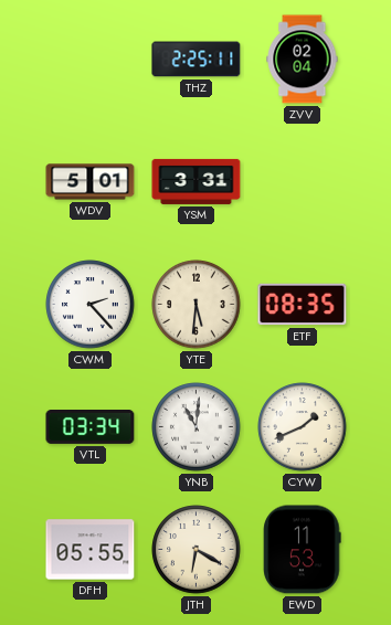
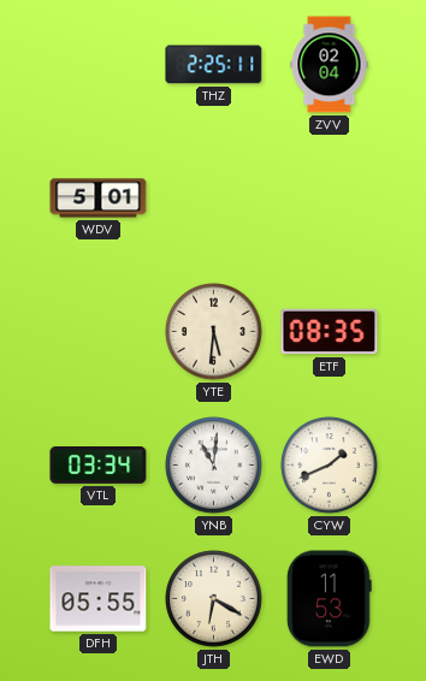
YSM: 3:31 -> none
CWM: 2:23 -> none
